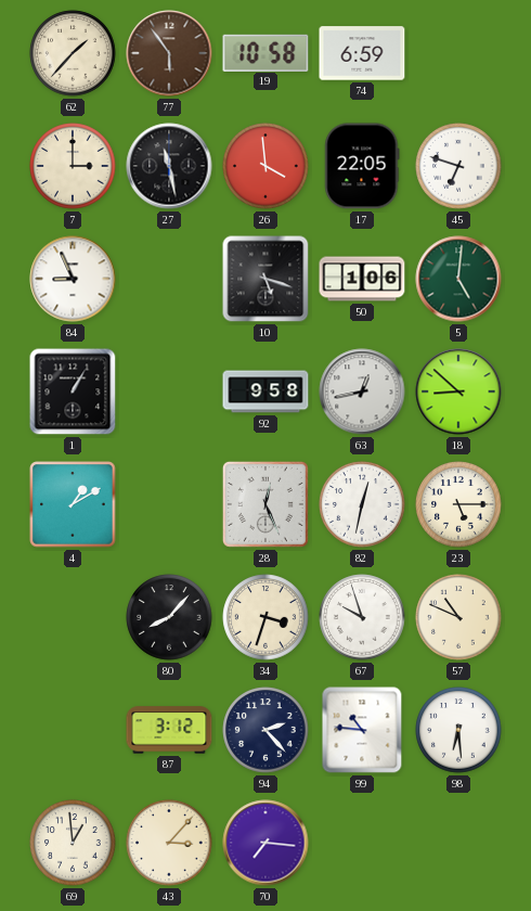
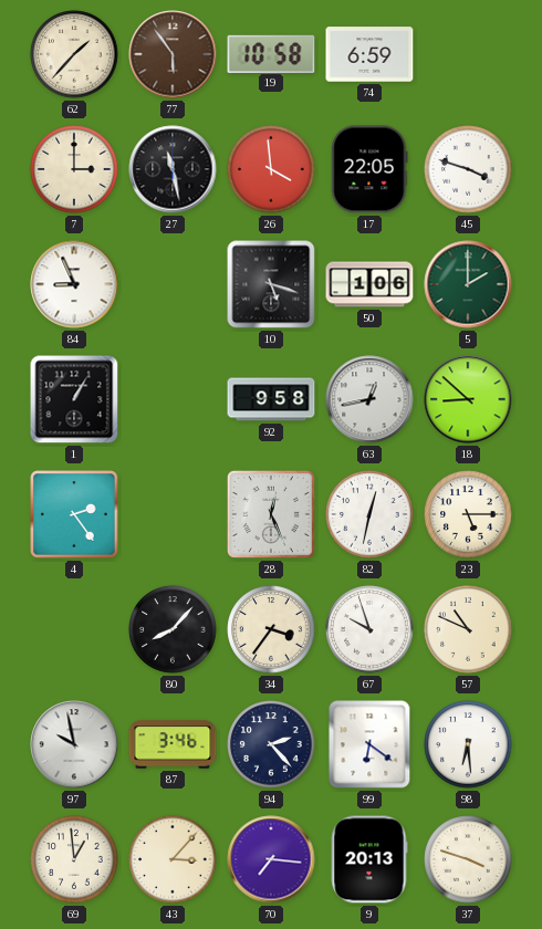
45: 6:48 -> 3:48
5: 5:01 -> 2:00
4: 1:10 -> 2:24
34: 3:33 -> 3:36
97: none -> 9:58
87: 3:12 -> 3:46
99: 10:46 -> 6:21
9: none -> 20:13
37: none -> 3:48
